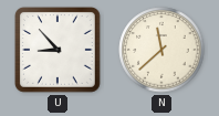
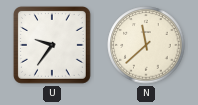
U: 8:53 -> 9:36
